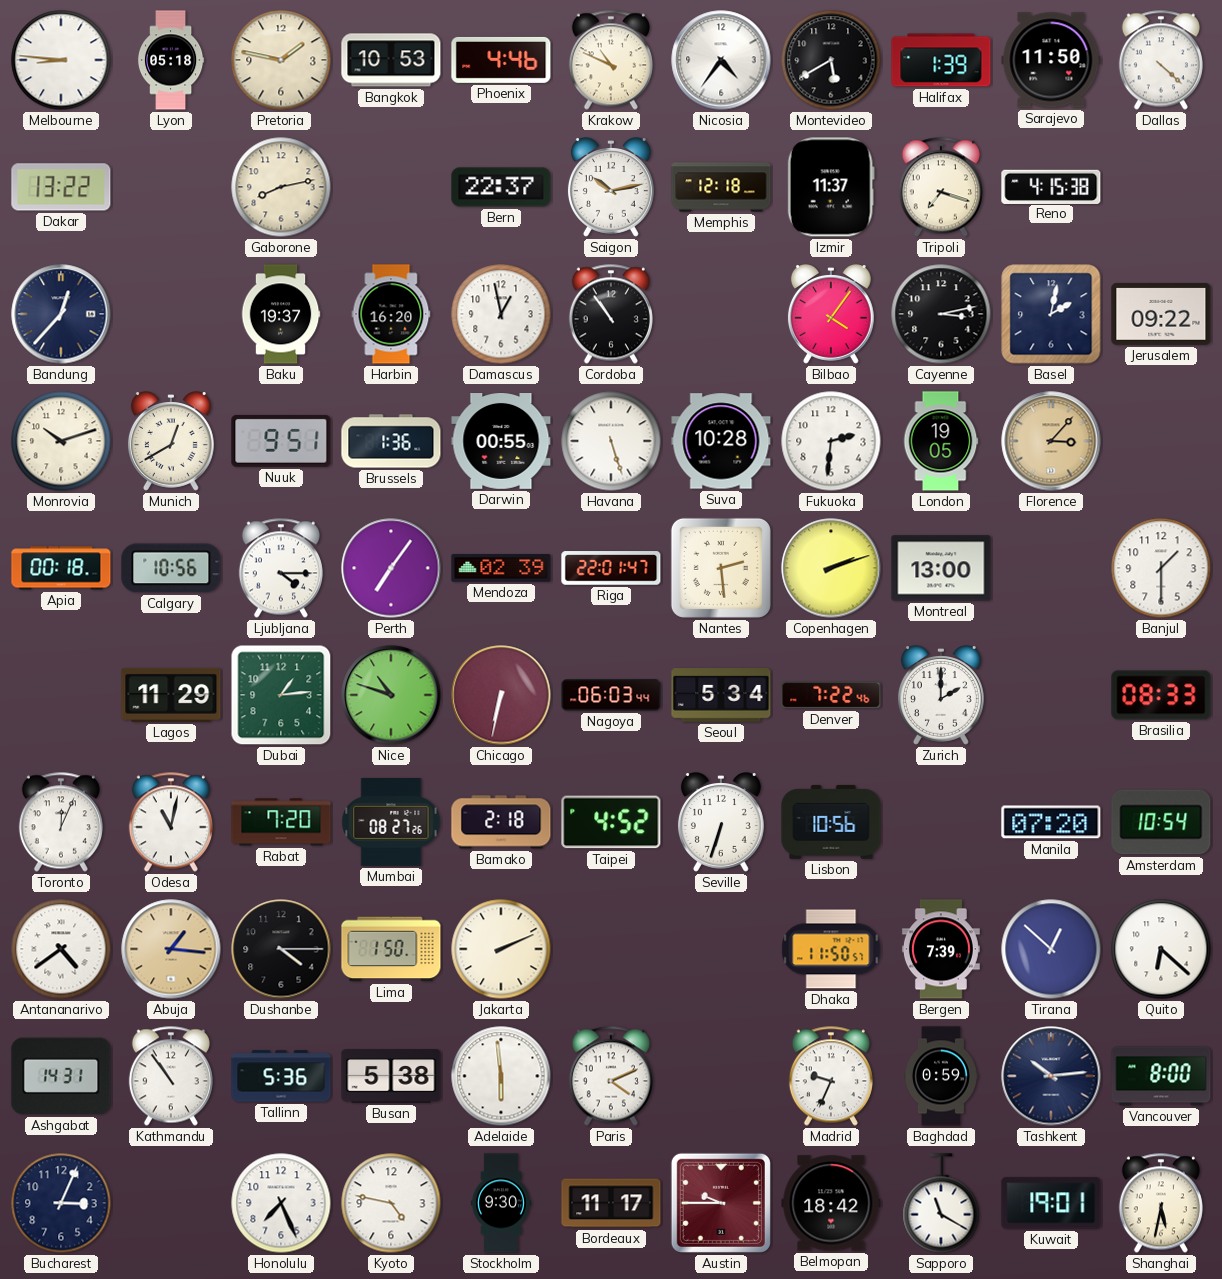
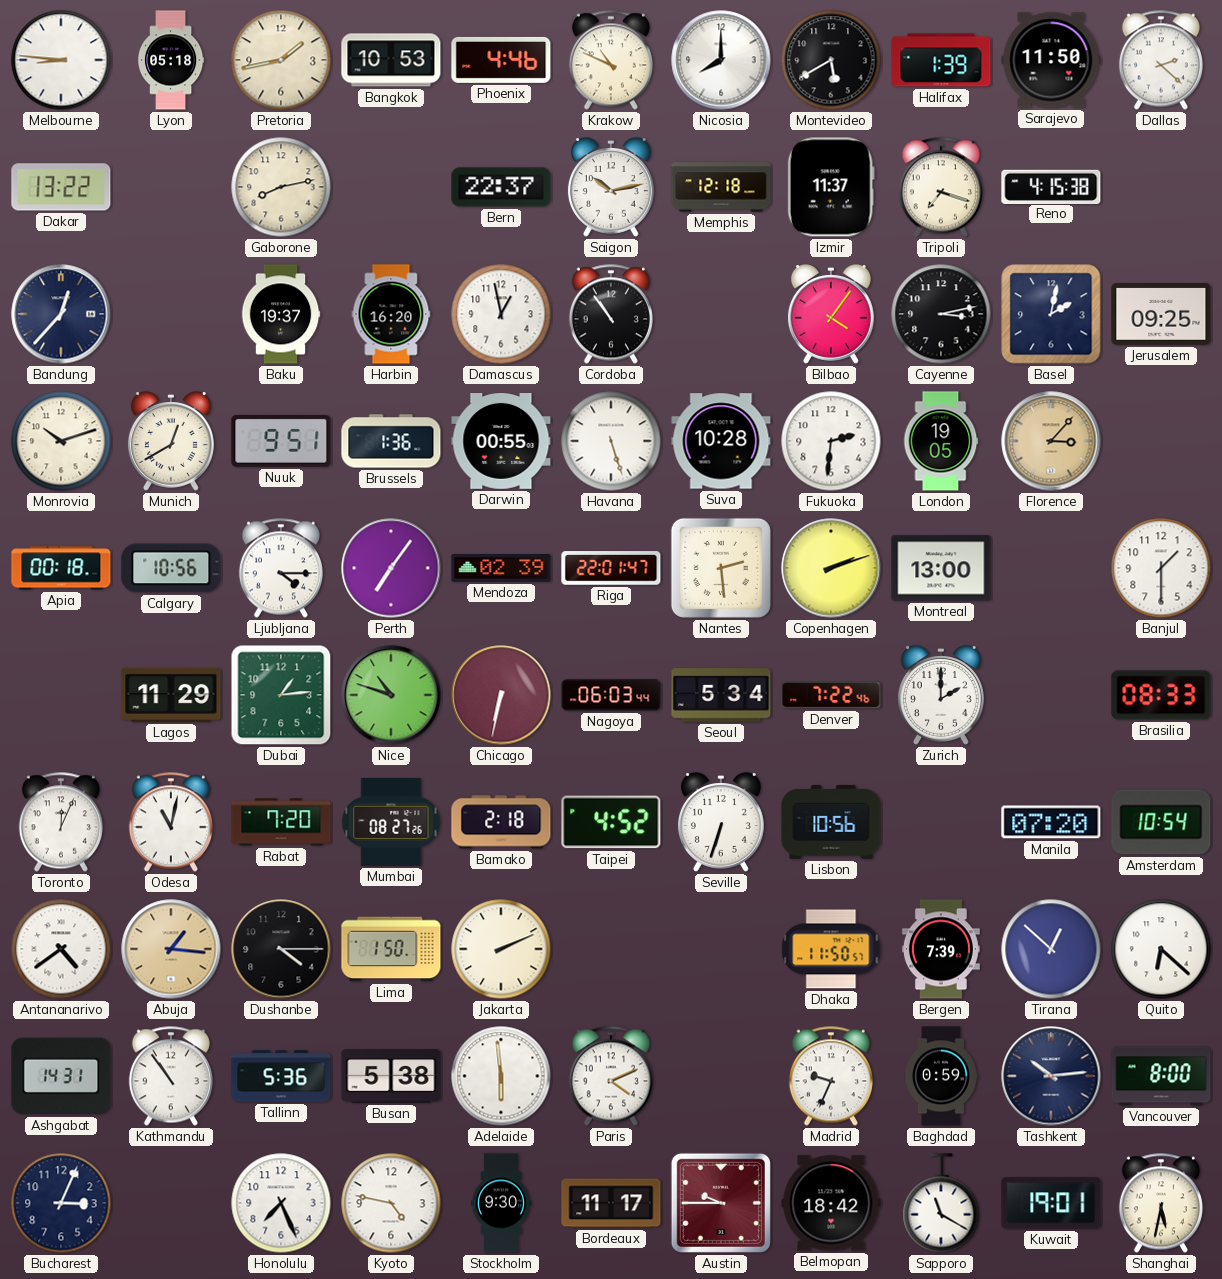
Pretoria: 1:47 -> 1:43
Nicosia: 4:36 -> 8:00
Dallas: 4:22 -> 2:22
Jerusalem: 09:22 -> 09:25
